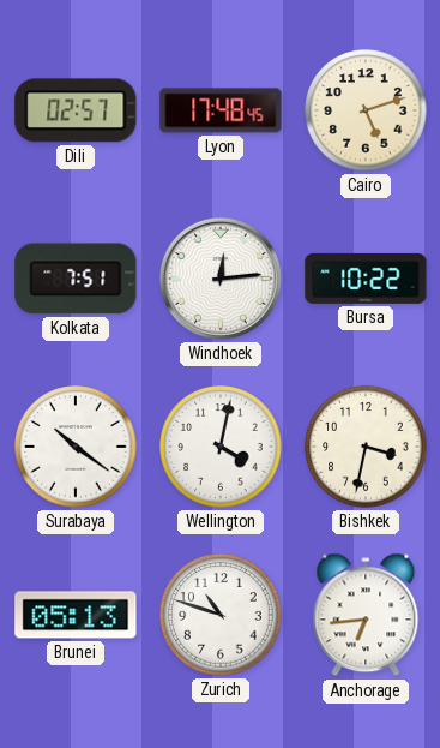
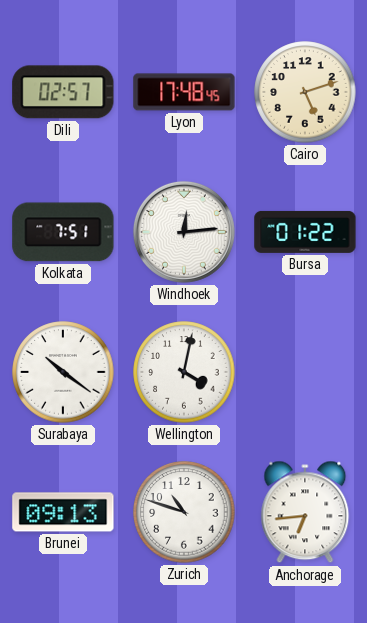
Bursa: 10:22 -> 01:22
Bishkek: 3:32 -> none
Brunei: 05:13 -> 09:13
